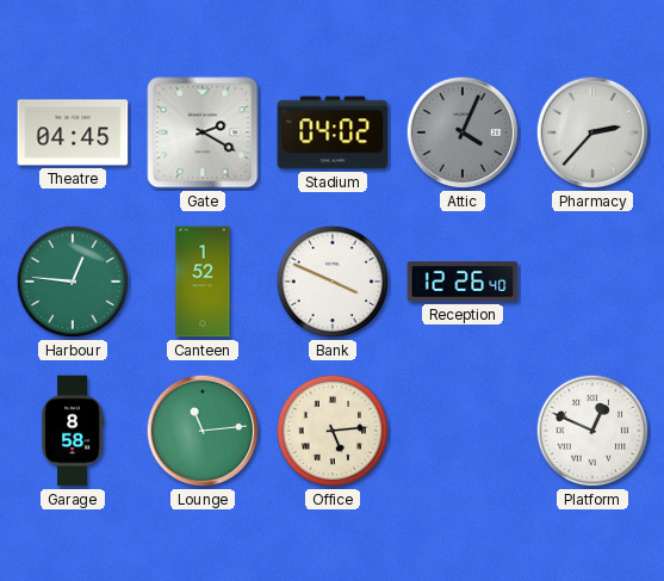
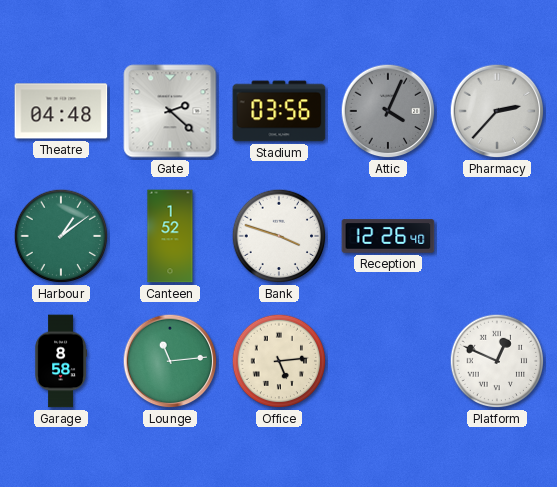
Theatre: 04:45 -> 04:48
Gate: 2:20 -> 2:22
Stadium: 04:02 -> 03:56
Harbour: 12:46 -> 1:09
Bank: 3:49 -> 3:48
